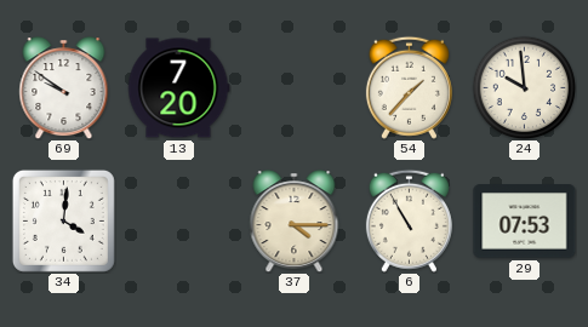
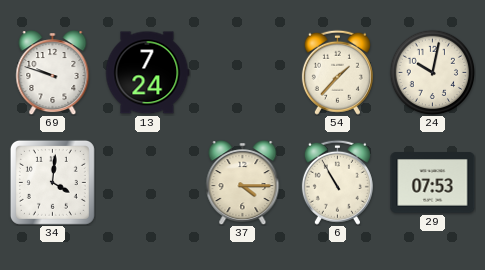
69: 9:51 -> 9:48
13: 7:20 -> 7:24
24: 9:59 -> 10:02
